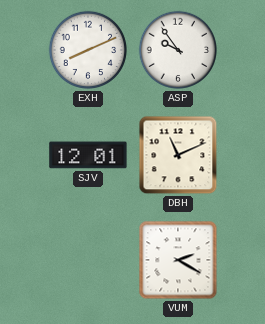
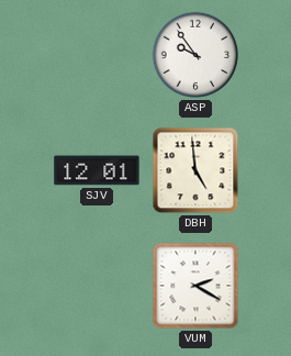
EXH: 8:11 -> none
DBH: 11:11 -> 4:59
